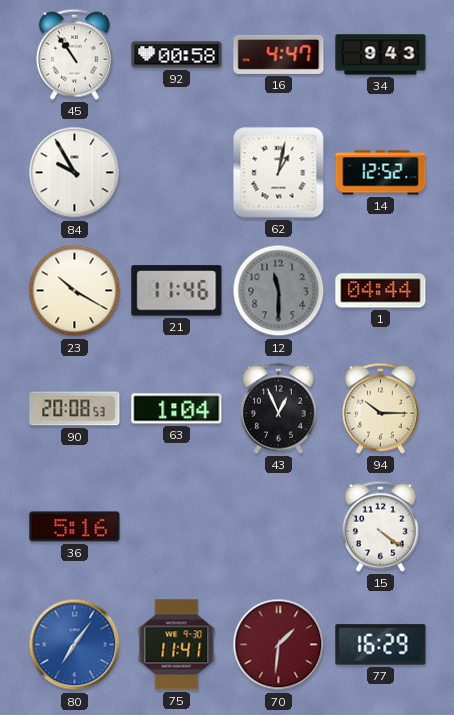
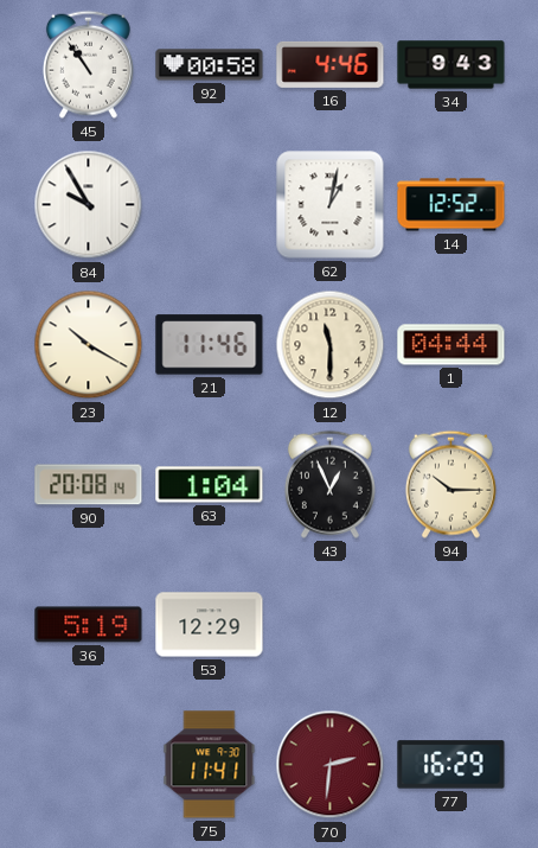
16: 4:47 -> 4:46
12 dial: grey -> cream
90: 20:08:53 -> 20:08:14
36: 5:16 -> 5:19
53: none -> 12:29
15: 4:21 -> none
80: 7:06 -> none
70: 1:31 -> 2:31
